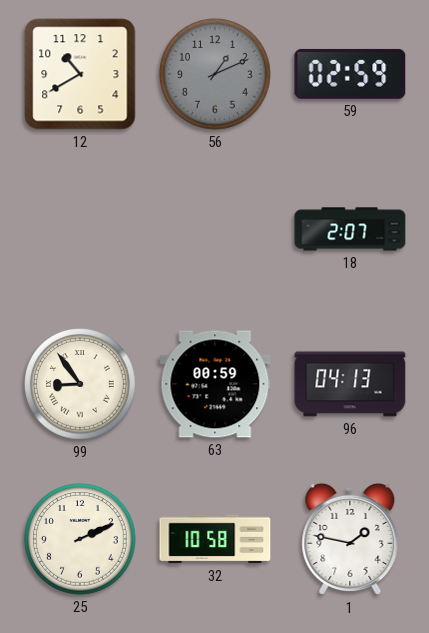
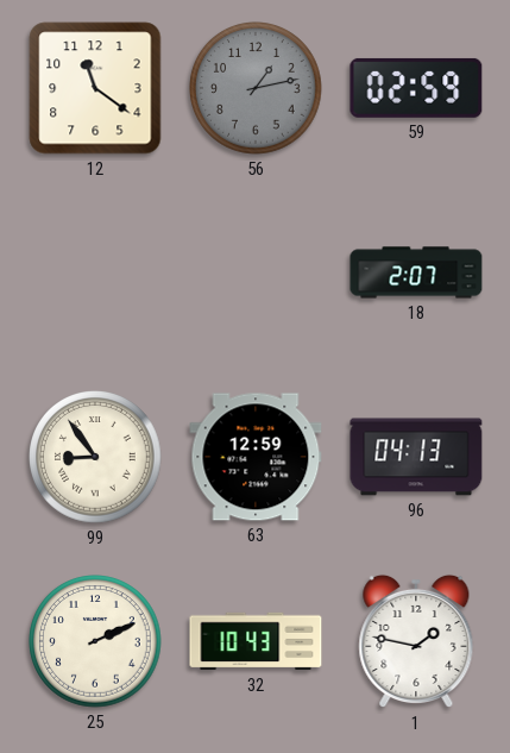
12: 10:40 -> 11:21
56: 1:11 -> 1:13
63: 00:59 -> 12:59
32: 10:58 -> 10:43
